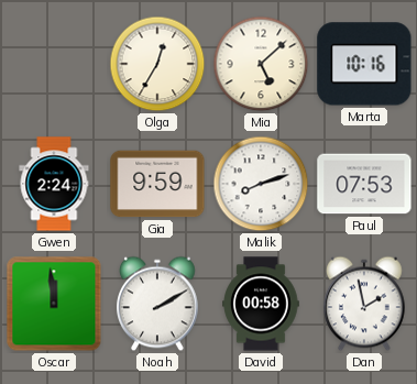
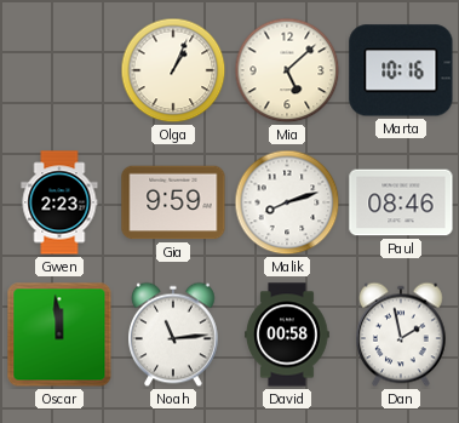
Olga: 12:35 -> 1:04
Gwen: 2:24 -> 2:23
Paul: 07:53 -> 08:46
Noah: 2:10 -> 11:14
